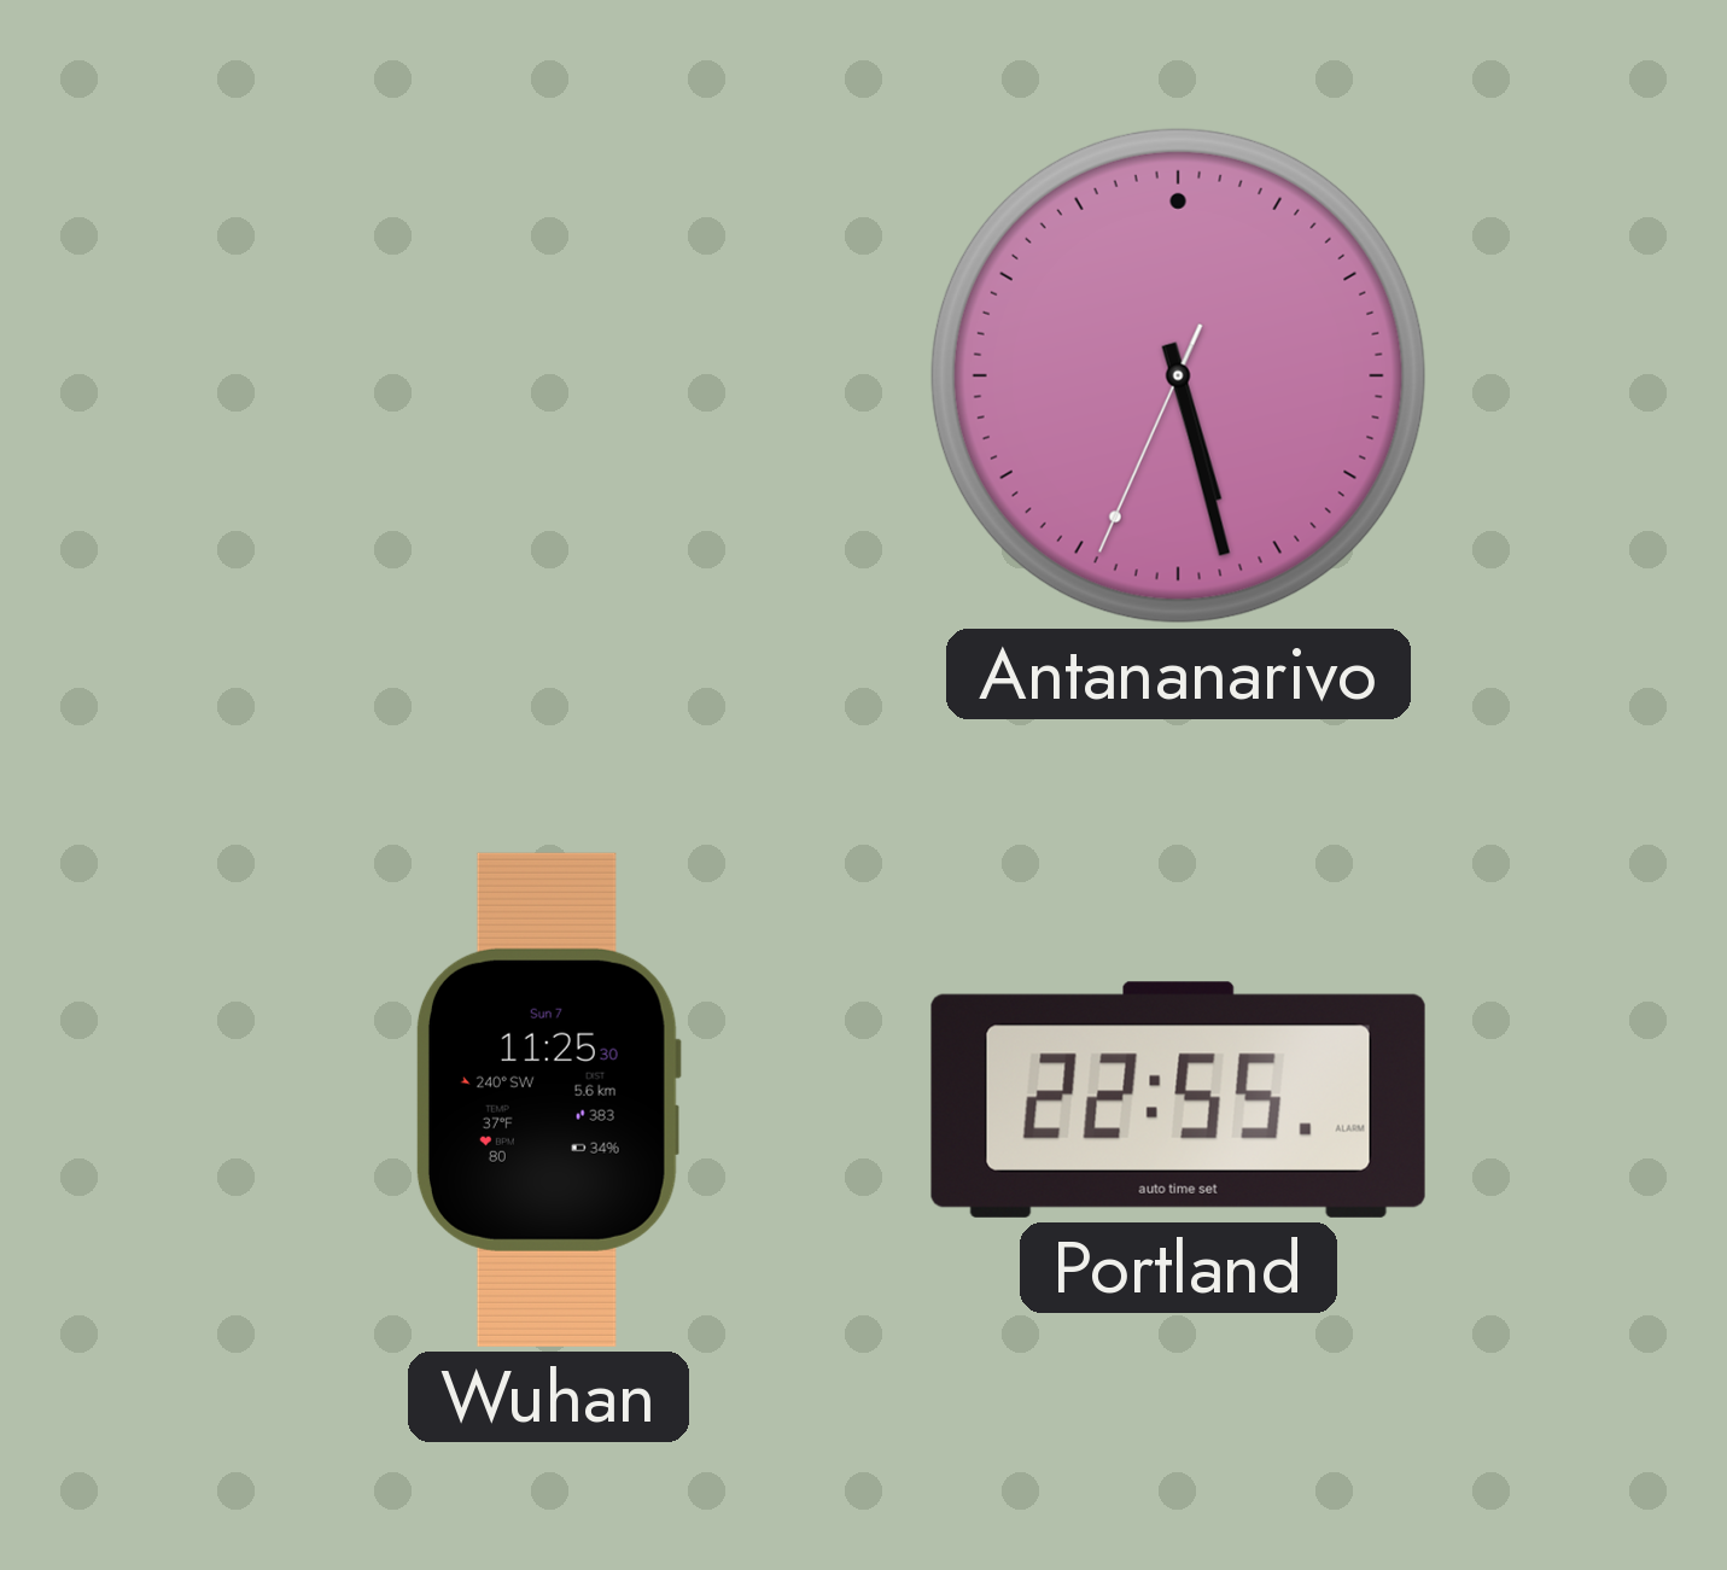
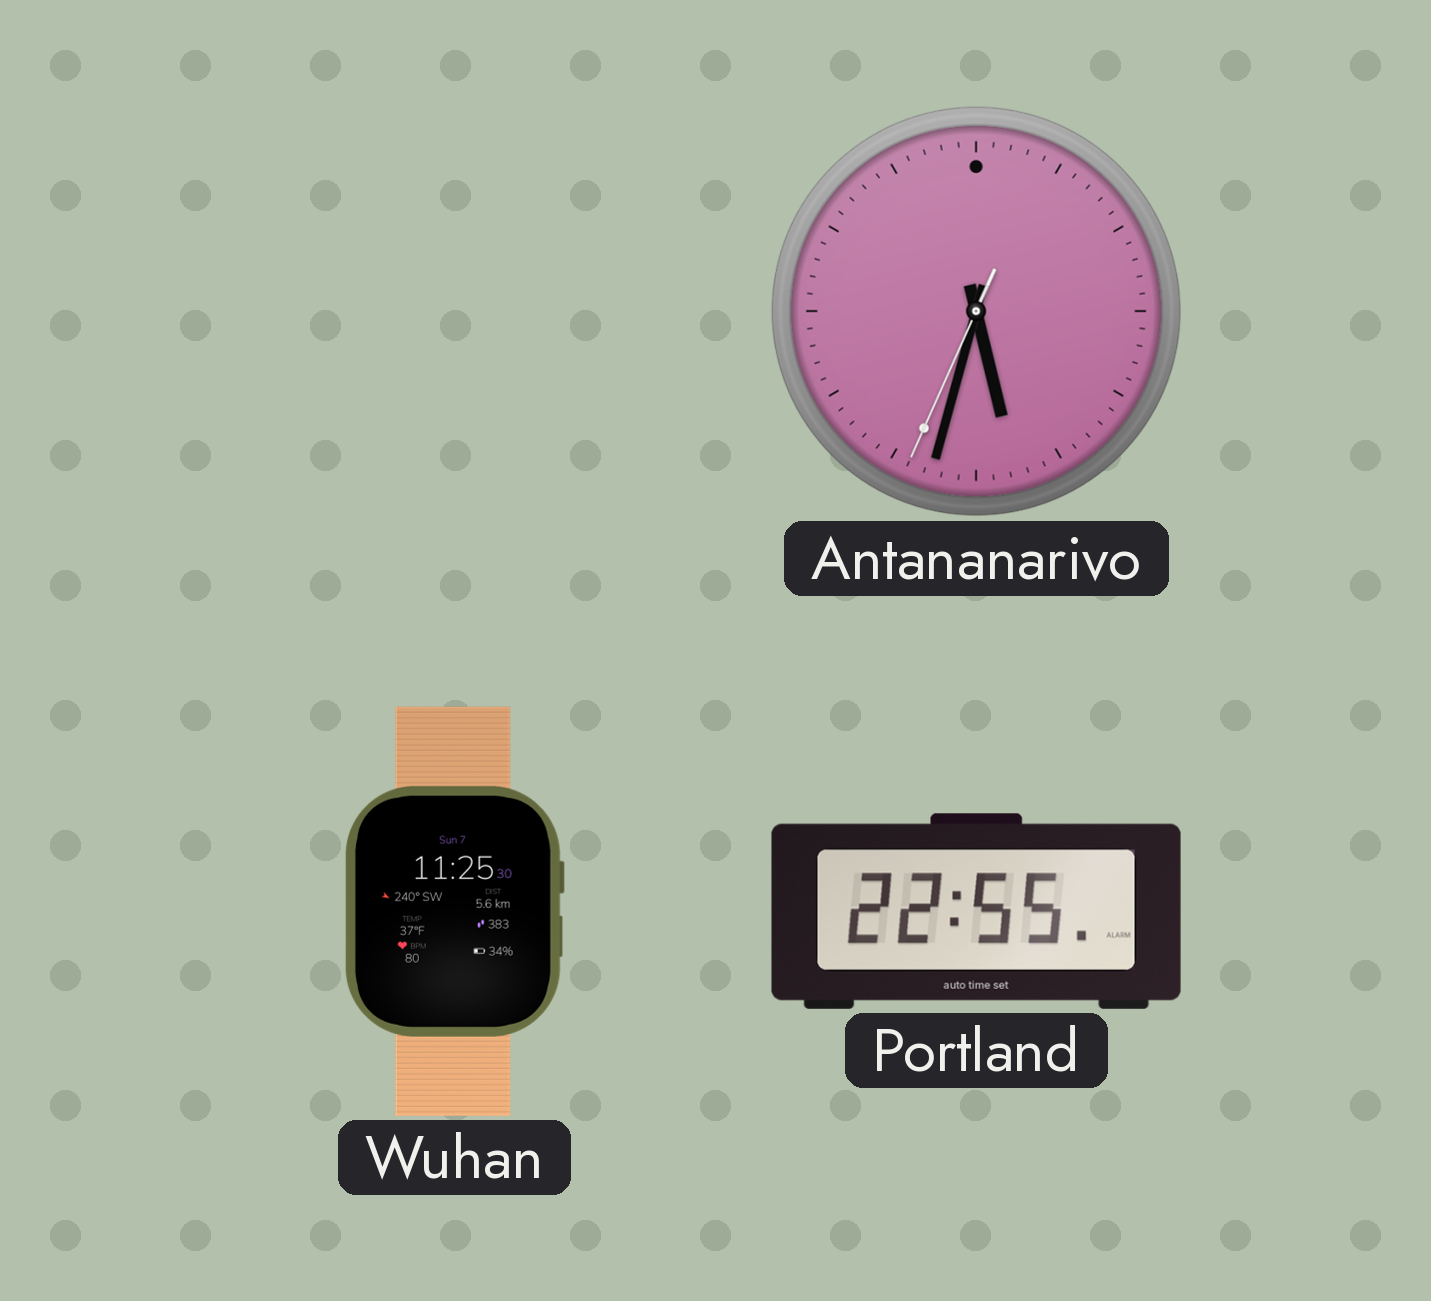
Antananarivo: 5:27 -> 5:32
